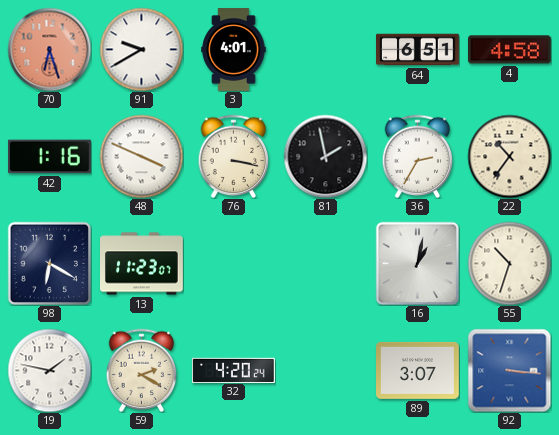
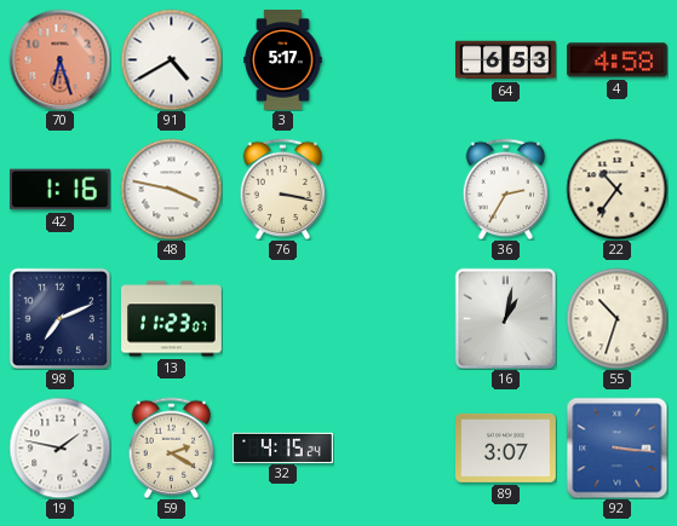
91: 9:40 -> 4:40
3: 4:01 -> 5:17
64: 6:51 -> 6:53
48: 3:49 -> 3:47
81: 1:58 -> none
98: 6:20 -> 7:11
32: 4:20 -> 4:15
